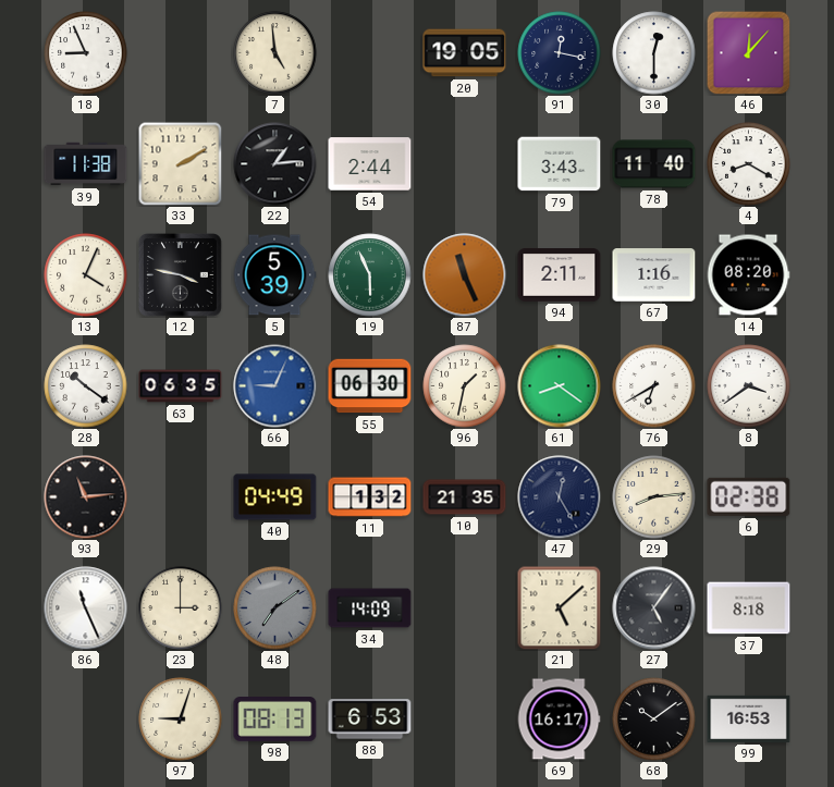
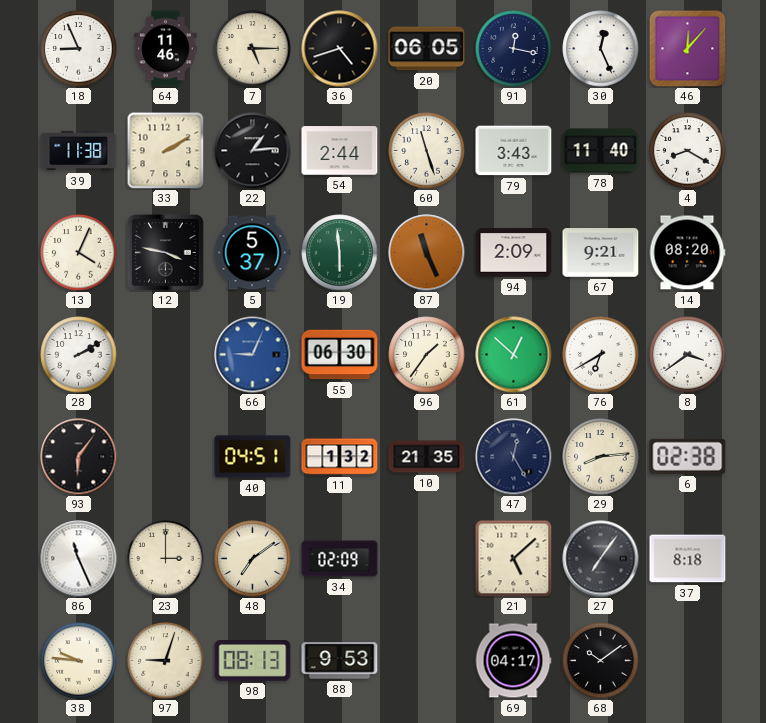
64: none -> 11:46
7: 4:59 -> 5:15
36: none -> 4:42
20: 19:05 -> 06:05
30: 12:30 -> 12:26
60: none -> 11:27
5: 5:39 -> 5:37
19: 5:56 -> 5:59
94: 2:11 -> 2:09
67: 1:16 -> 9:21
28: 10:21 -> 2:10
63: 06:35 -> none
96: 1:32 -> 1:36
61: 8:21 -> 12:52
93: 11:14 -> 6:06
40: 04:49 -> 04:51
48 dial: grey -> cream
34: 14:09 -> 02:09
27: 5:06 -> 7:06
38: none -> 9:46
88: 6:53 -> 9:53
69: 16:17 -> 04:17
99: 16:53 -> none
